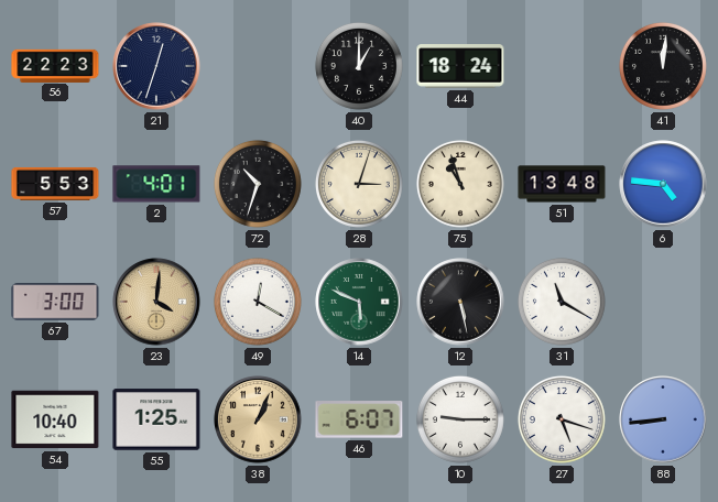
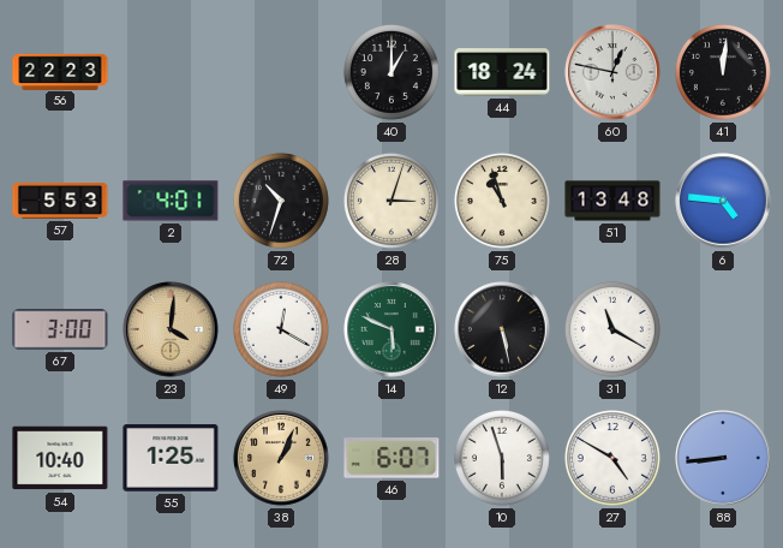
21: 12:33 -> none
60: none -> 12:47
10: 9:15 -> 5:57
27: 5:18 -> 4:50
